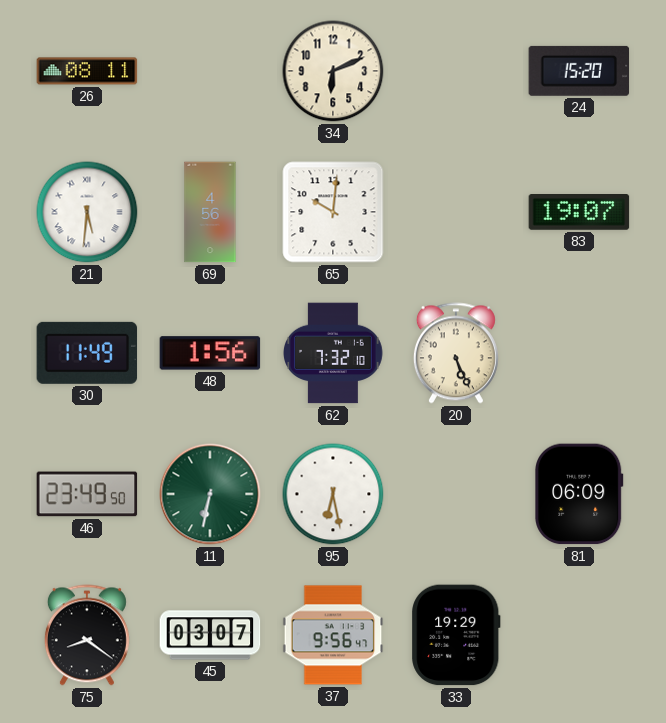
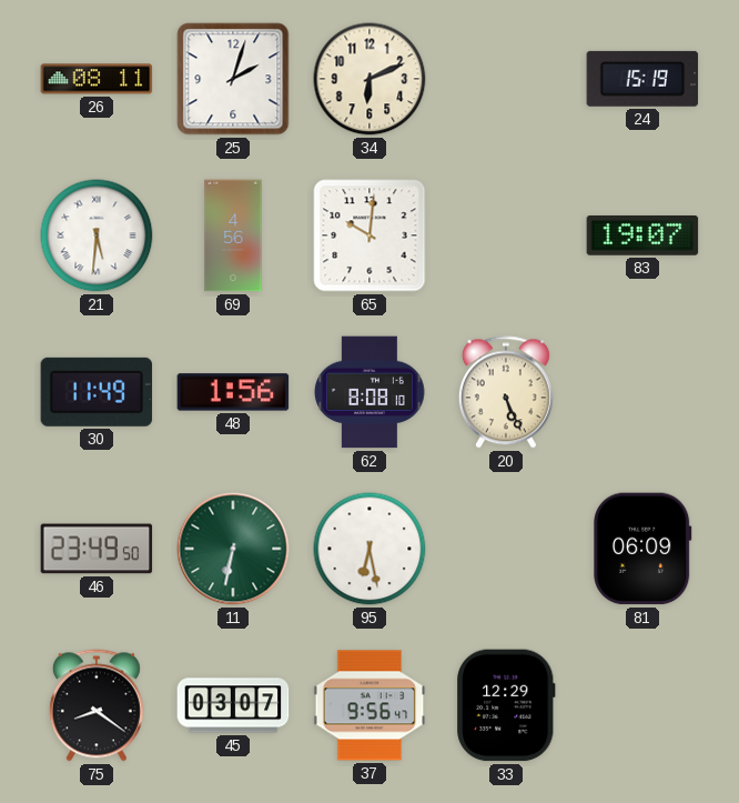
25: none -> 2:03
24: 15:20 -> 15:19
62: 7:32 -> 8:08
33: 19:29 -> 12:29
